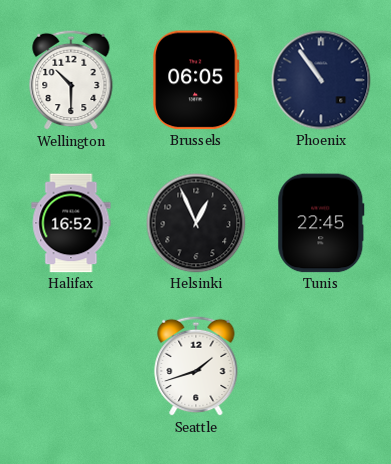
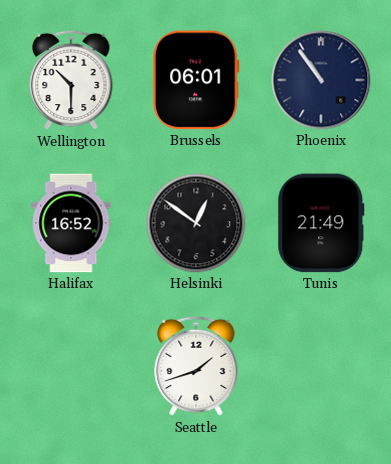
Brussels: 06:05 -> 06:01
Helsinki: 12:56 -> 12:51
Tunis: 22:45 -> 21:49
